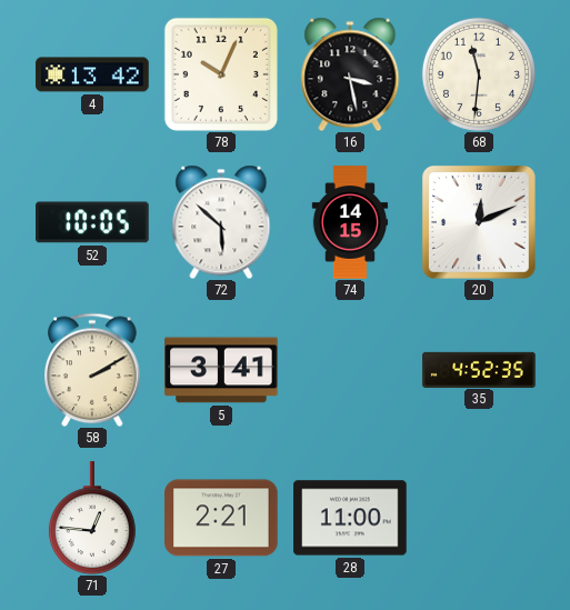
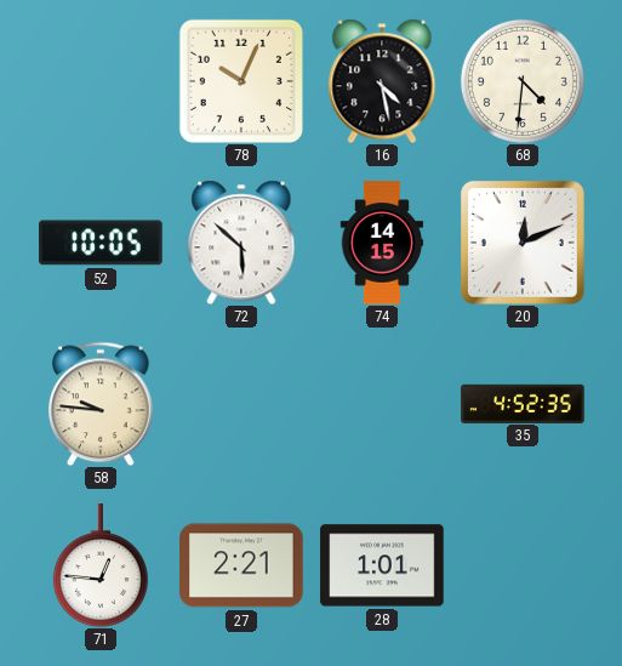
4: 13:42 -> none
16: 3:28 -> 4:28
68: 11:31 -> 4:31
58: 2:10 -> 9:46
5: 3:41 -> none
28: 11:00 -> 1:01
